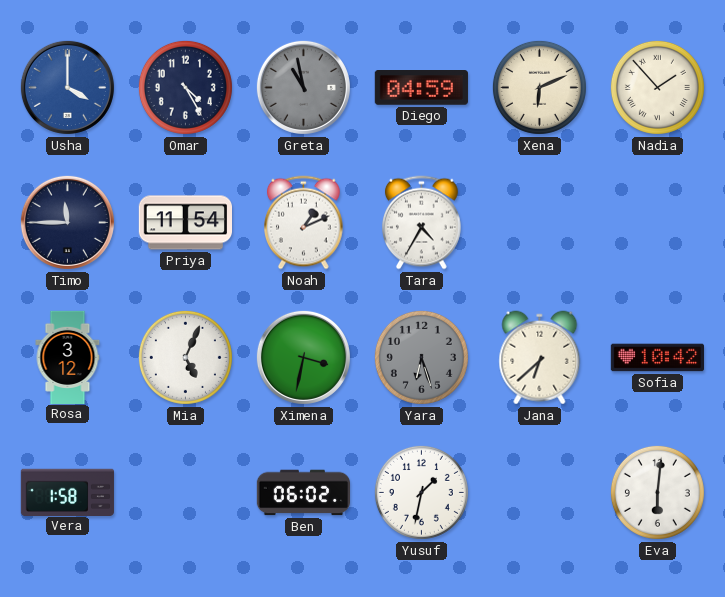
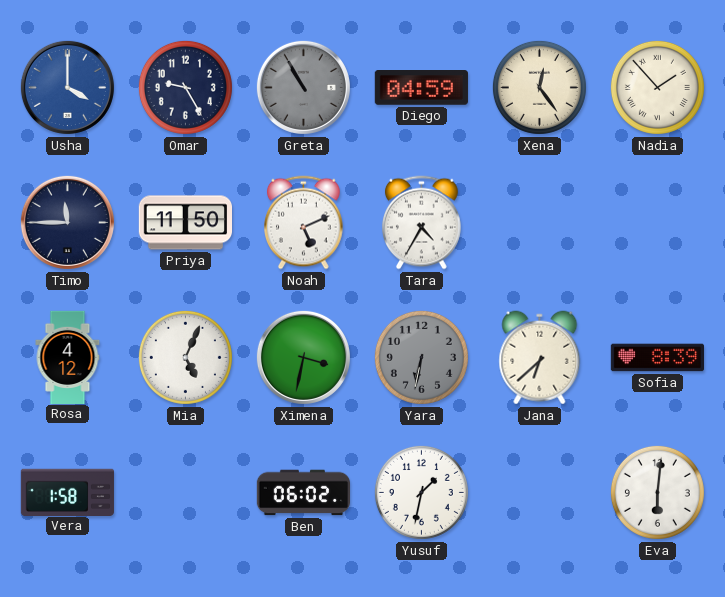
Omar: 4:25 -> 9:25
Greta: 10:58 -> 10:55
Xena: 6:11 -> 12:24
Priya: 11:54 -> 11:50
Noah: 1:11 -> 5:11
Rosa: 3:12 -> 4:12
Yara: 6:27 -> 6:32
Sofia: 10:42 -> 8:39
